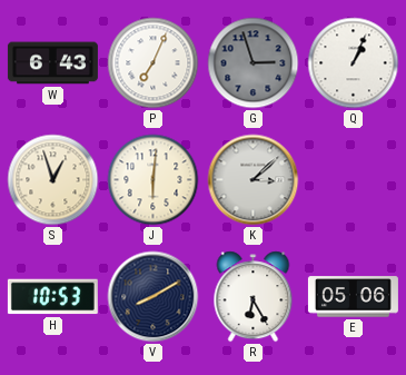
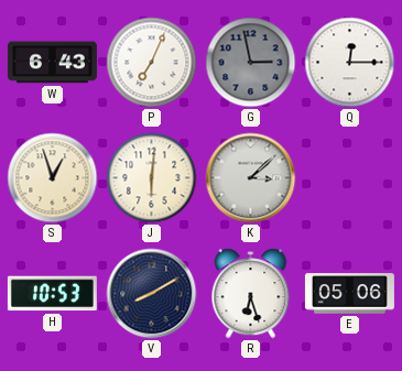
G: 2:57 -> 2:58
Q: 1:04 -> 12:15
R: 6:25 -> 6:27
